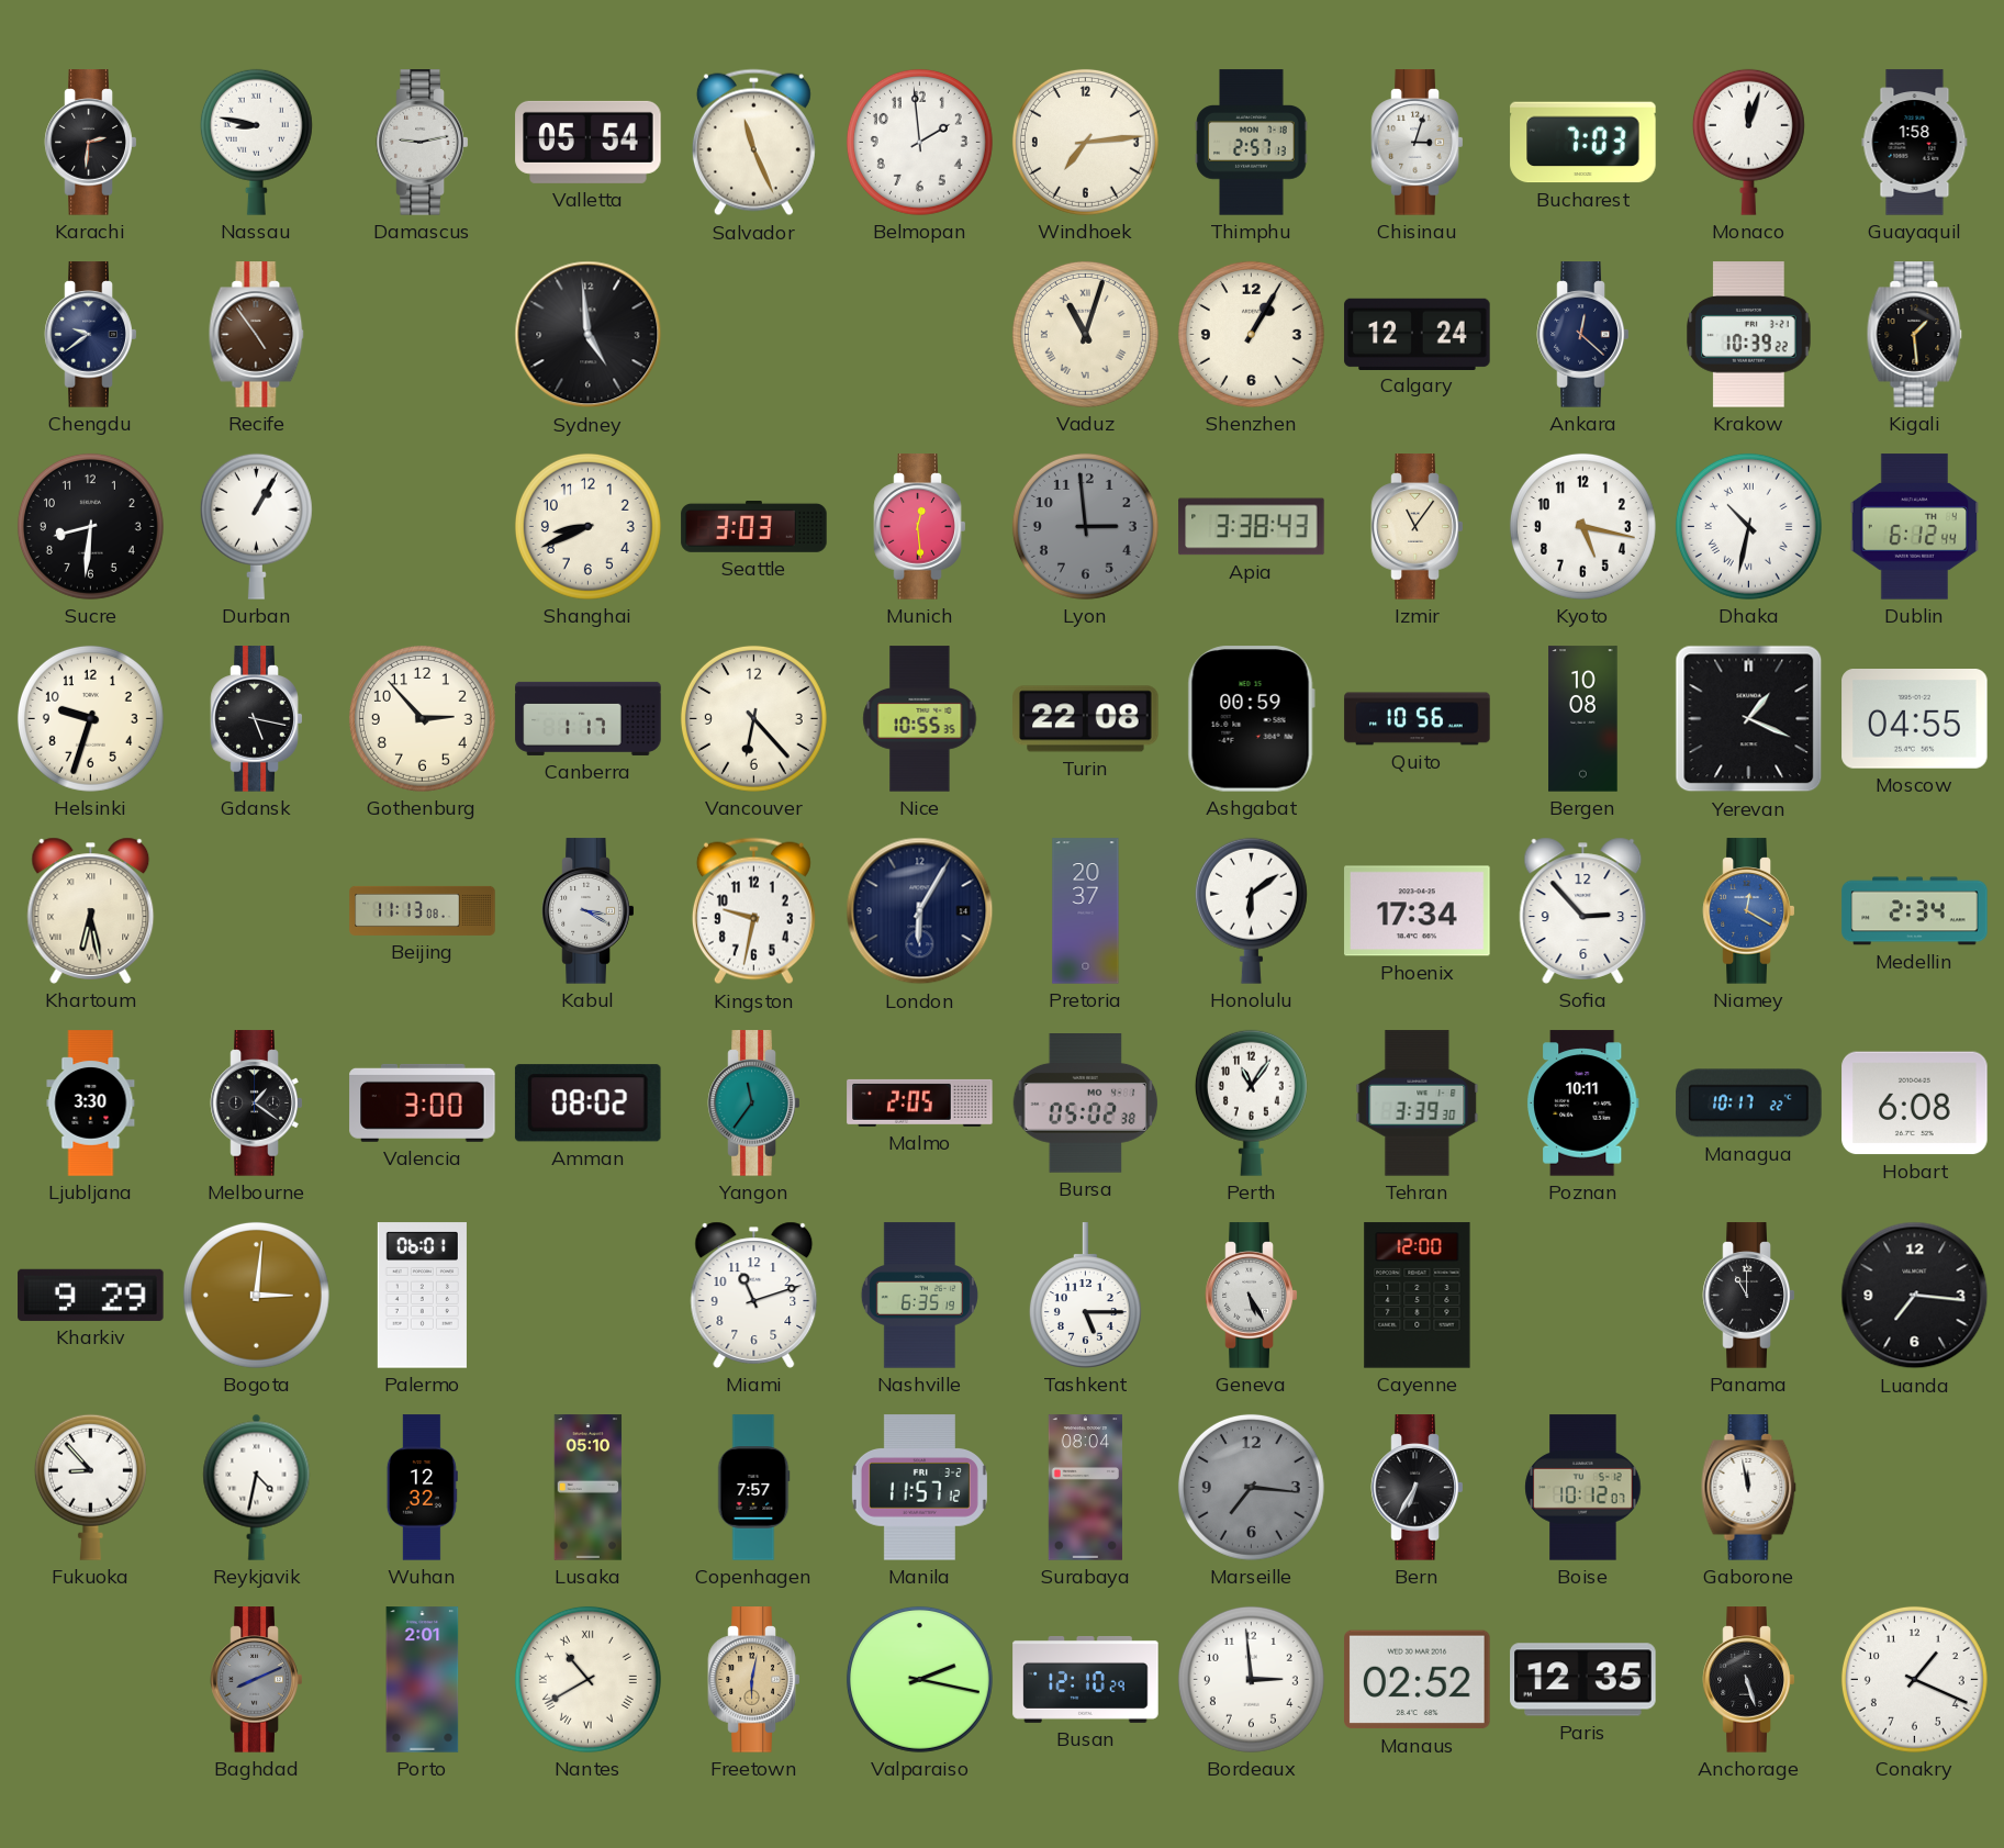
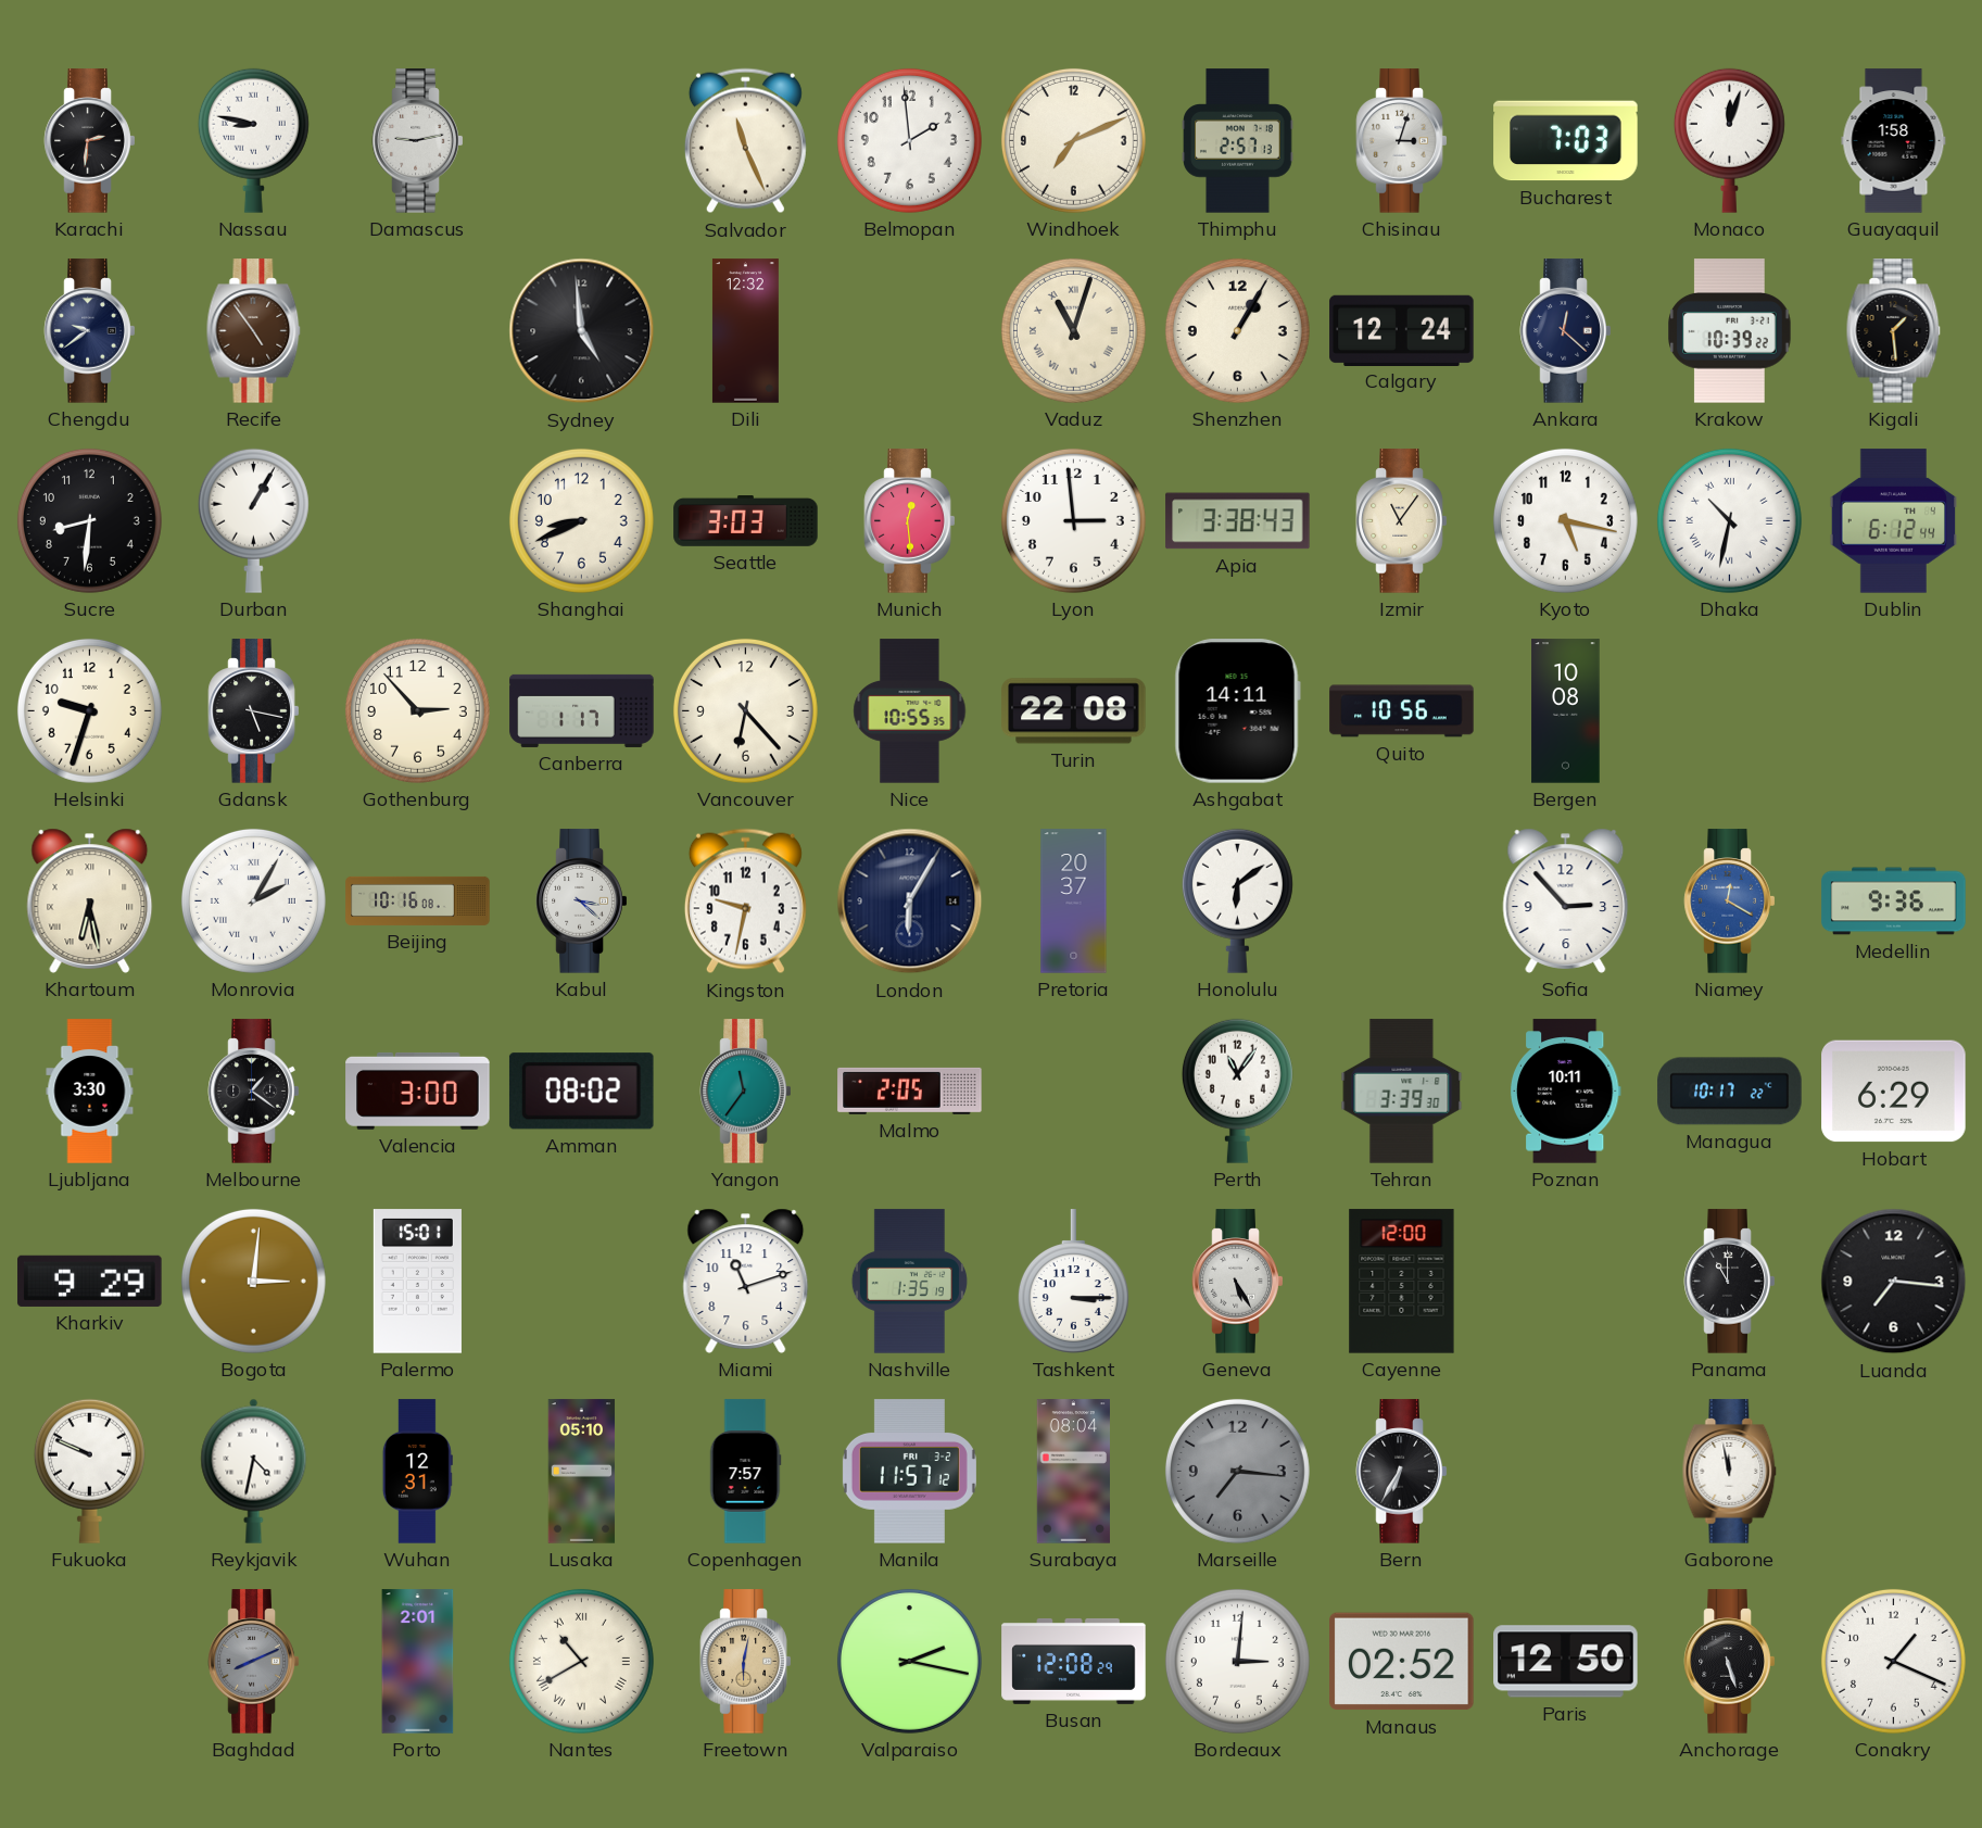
Valletta: 05:54 -> none
Windhoek: 7:14 -> 7:11
Dili: none -> 12:32
Lyon dial: grey -> white
Ashgabat: 00:59 -> 14:11
Yerevan: 1:19 -> none
Moscow: 04:55 -> none
Monrovia: none -> 2:05
Beijing: 11:13 -> 10:16
Kabul: 3:20 -> 3:22
Phoenix: 17:34 -> none
Medellin: 2:34 -> 9:36
Bursa: 05:02 -> none
Hobart: 6:08 -> 6:29
Palermo: 06:01 -> 15:01
Nashville: 6:35 -> 1:35
Tashkent: 5:15 -> 3:15
Fukuoka: 8:53 -> 9:49
Wuhan: 12:32 -> 12:31
Boise: 10:12 -> none
Busan: 12:10 -> 12:08
Bordeaux: 2:59 -> 3:01
Paris: 12:35 -> 12:50
